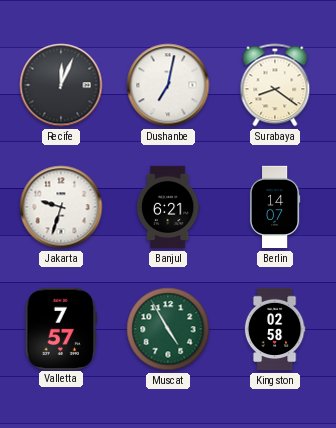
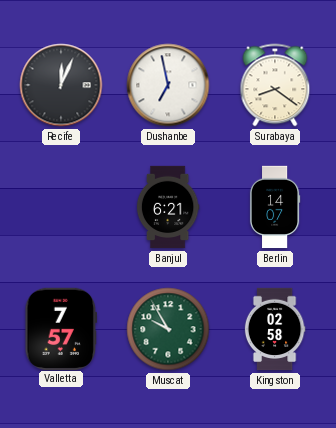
Dushanbe: 7:02 -> 6:58
Jakarta: 9:33 -> none
Muscat: 4:55 -> 9:55
